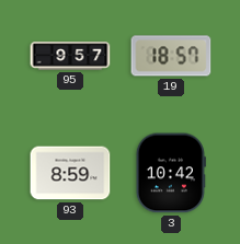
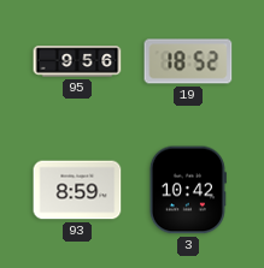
95: 9:57 -> 9:56
19: 18:57 -> 18:52
